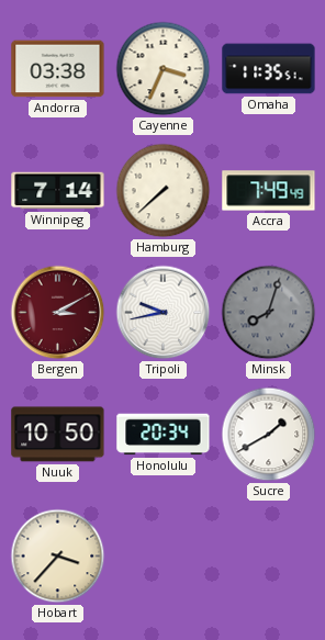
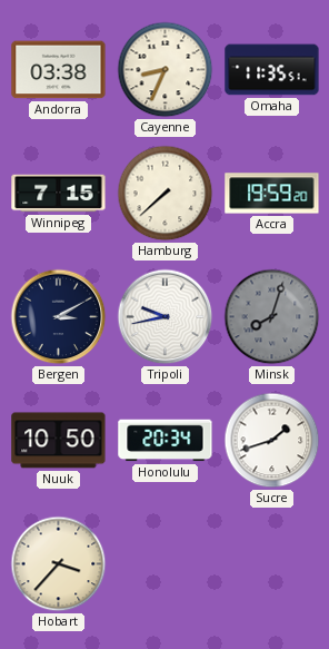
Cayenne: 3:34 -> 8:34
Winnipeg: 7:14 -> 7:15
Accra: 7:49 -> 19:59
Bergen dial: burgundy -> navy
Sucre: 1:40 -> 1:42
